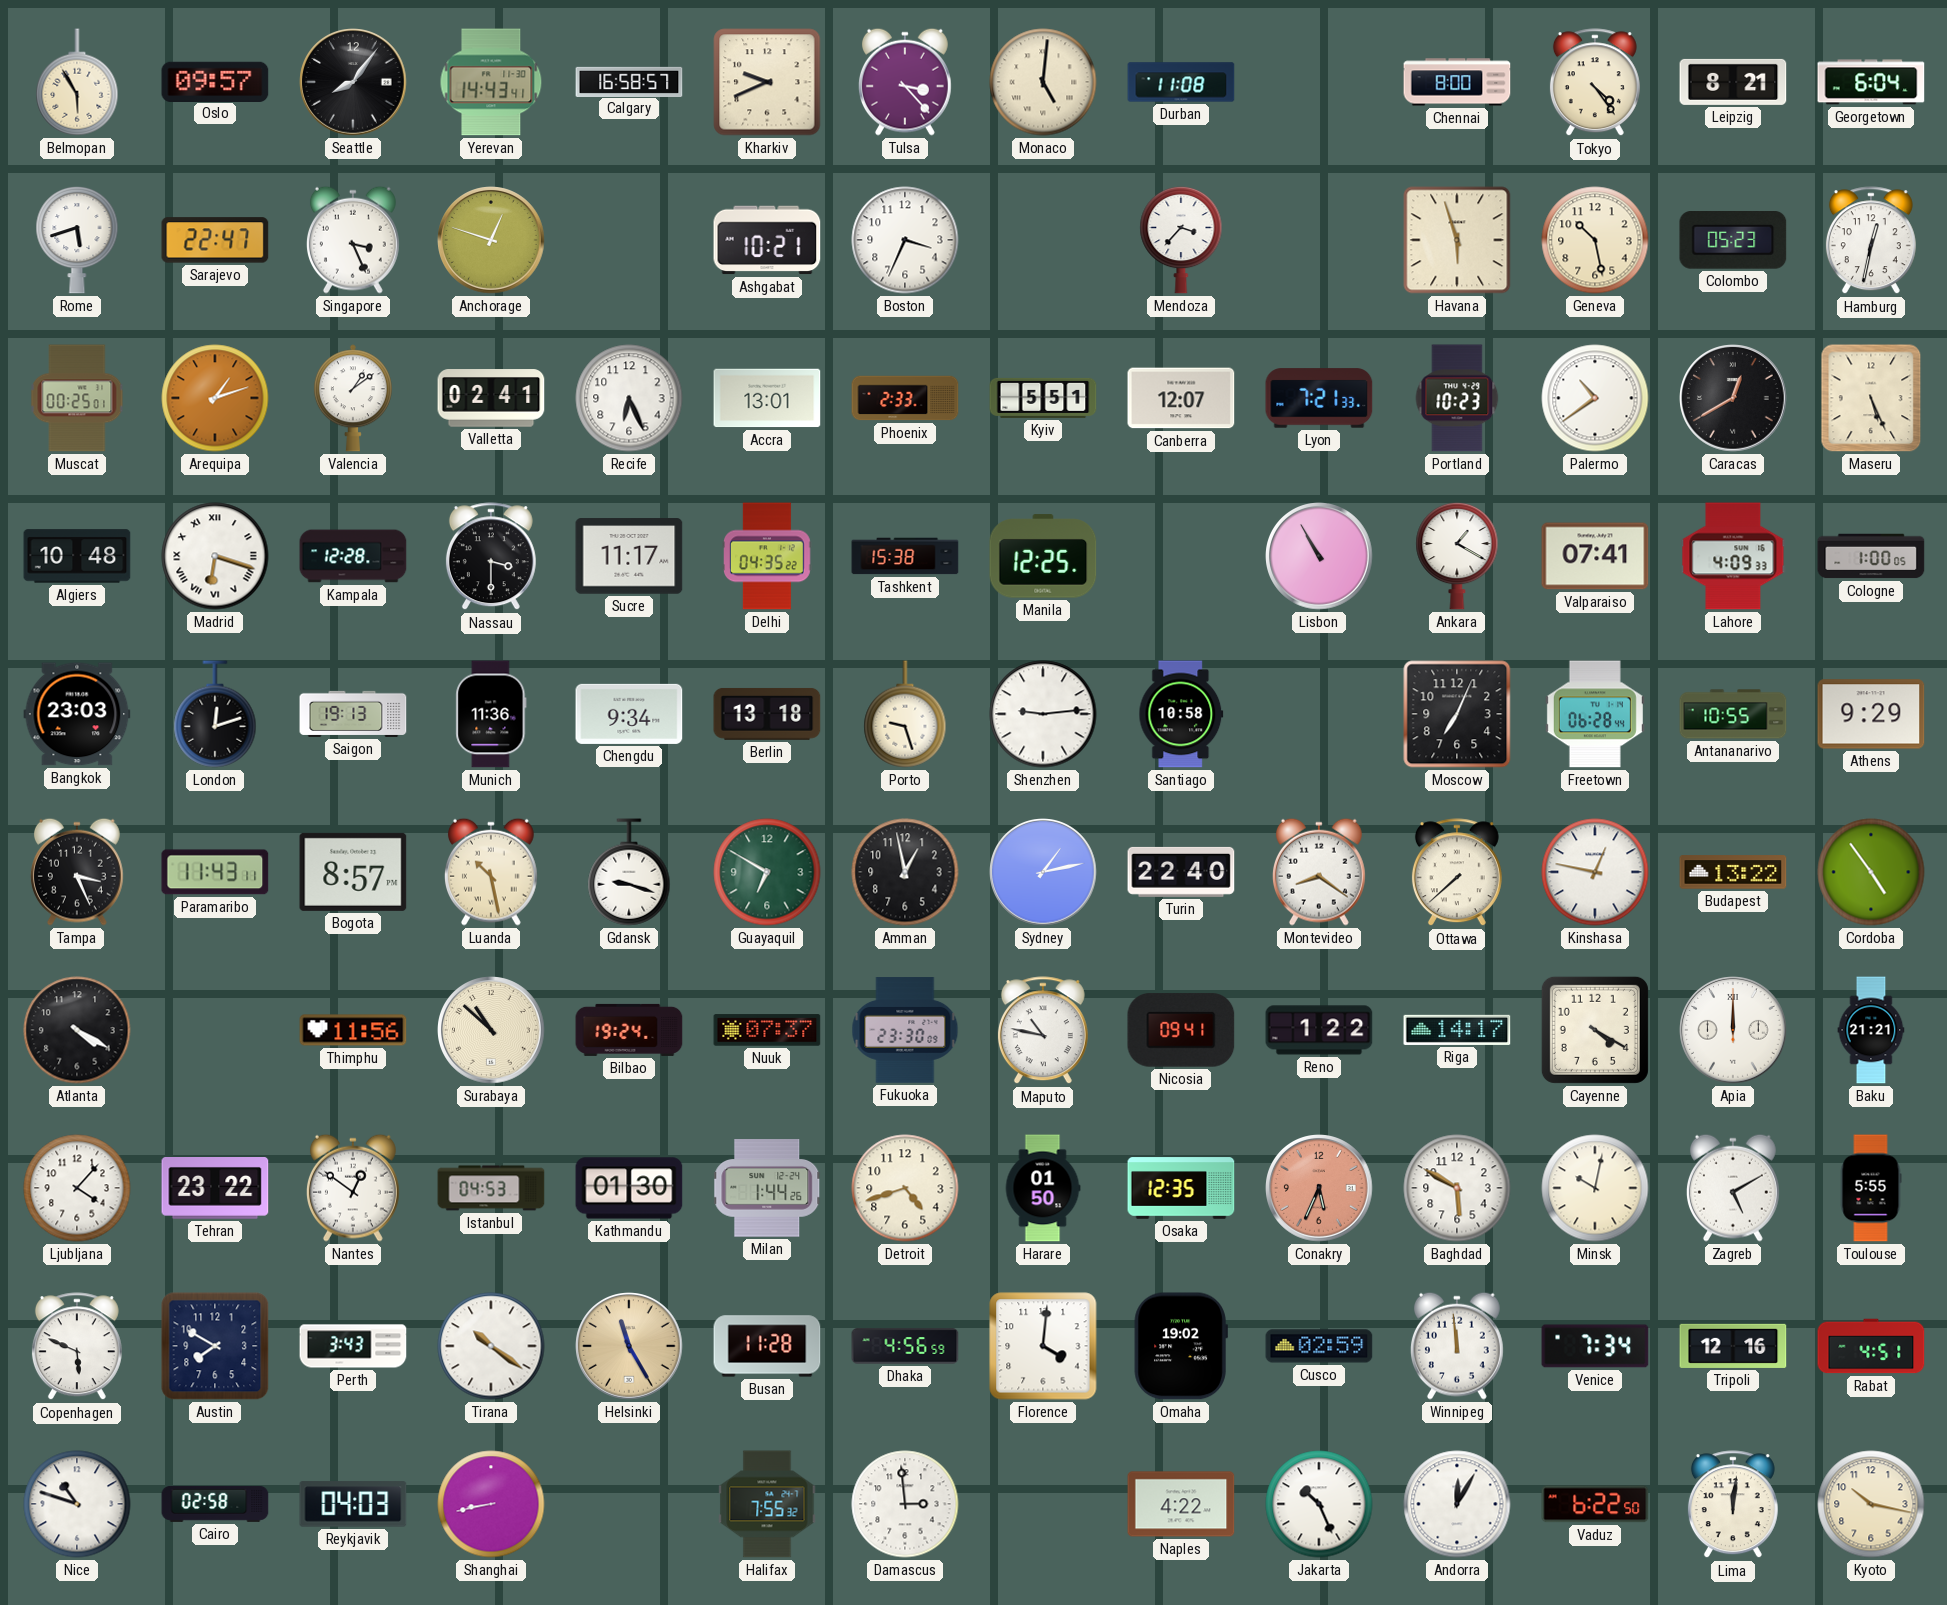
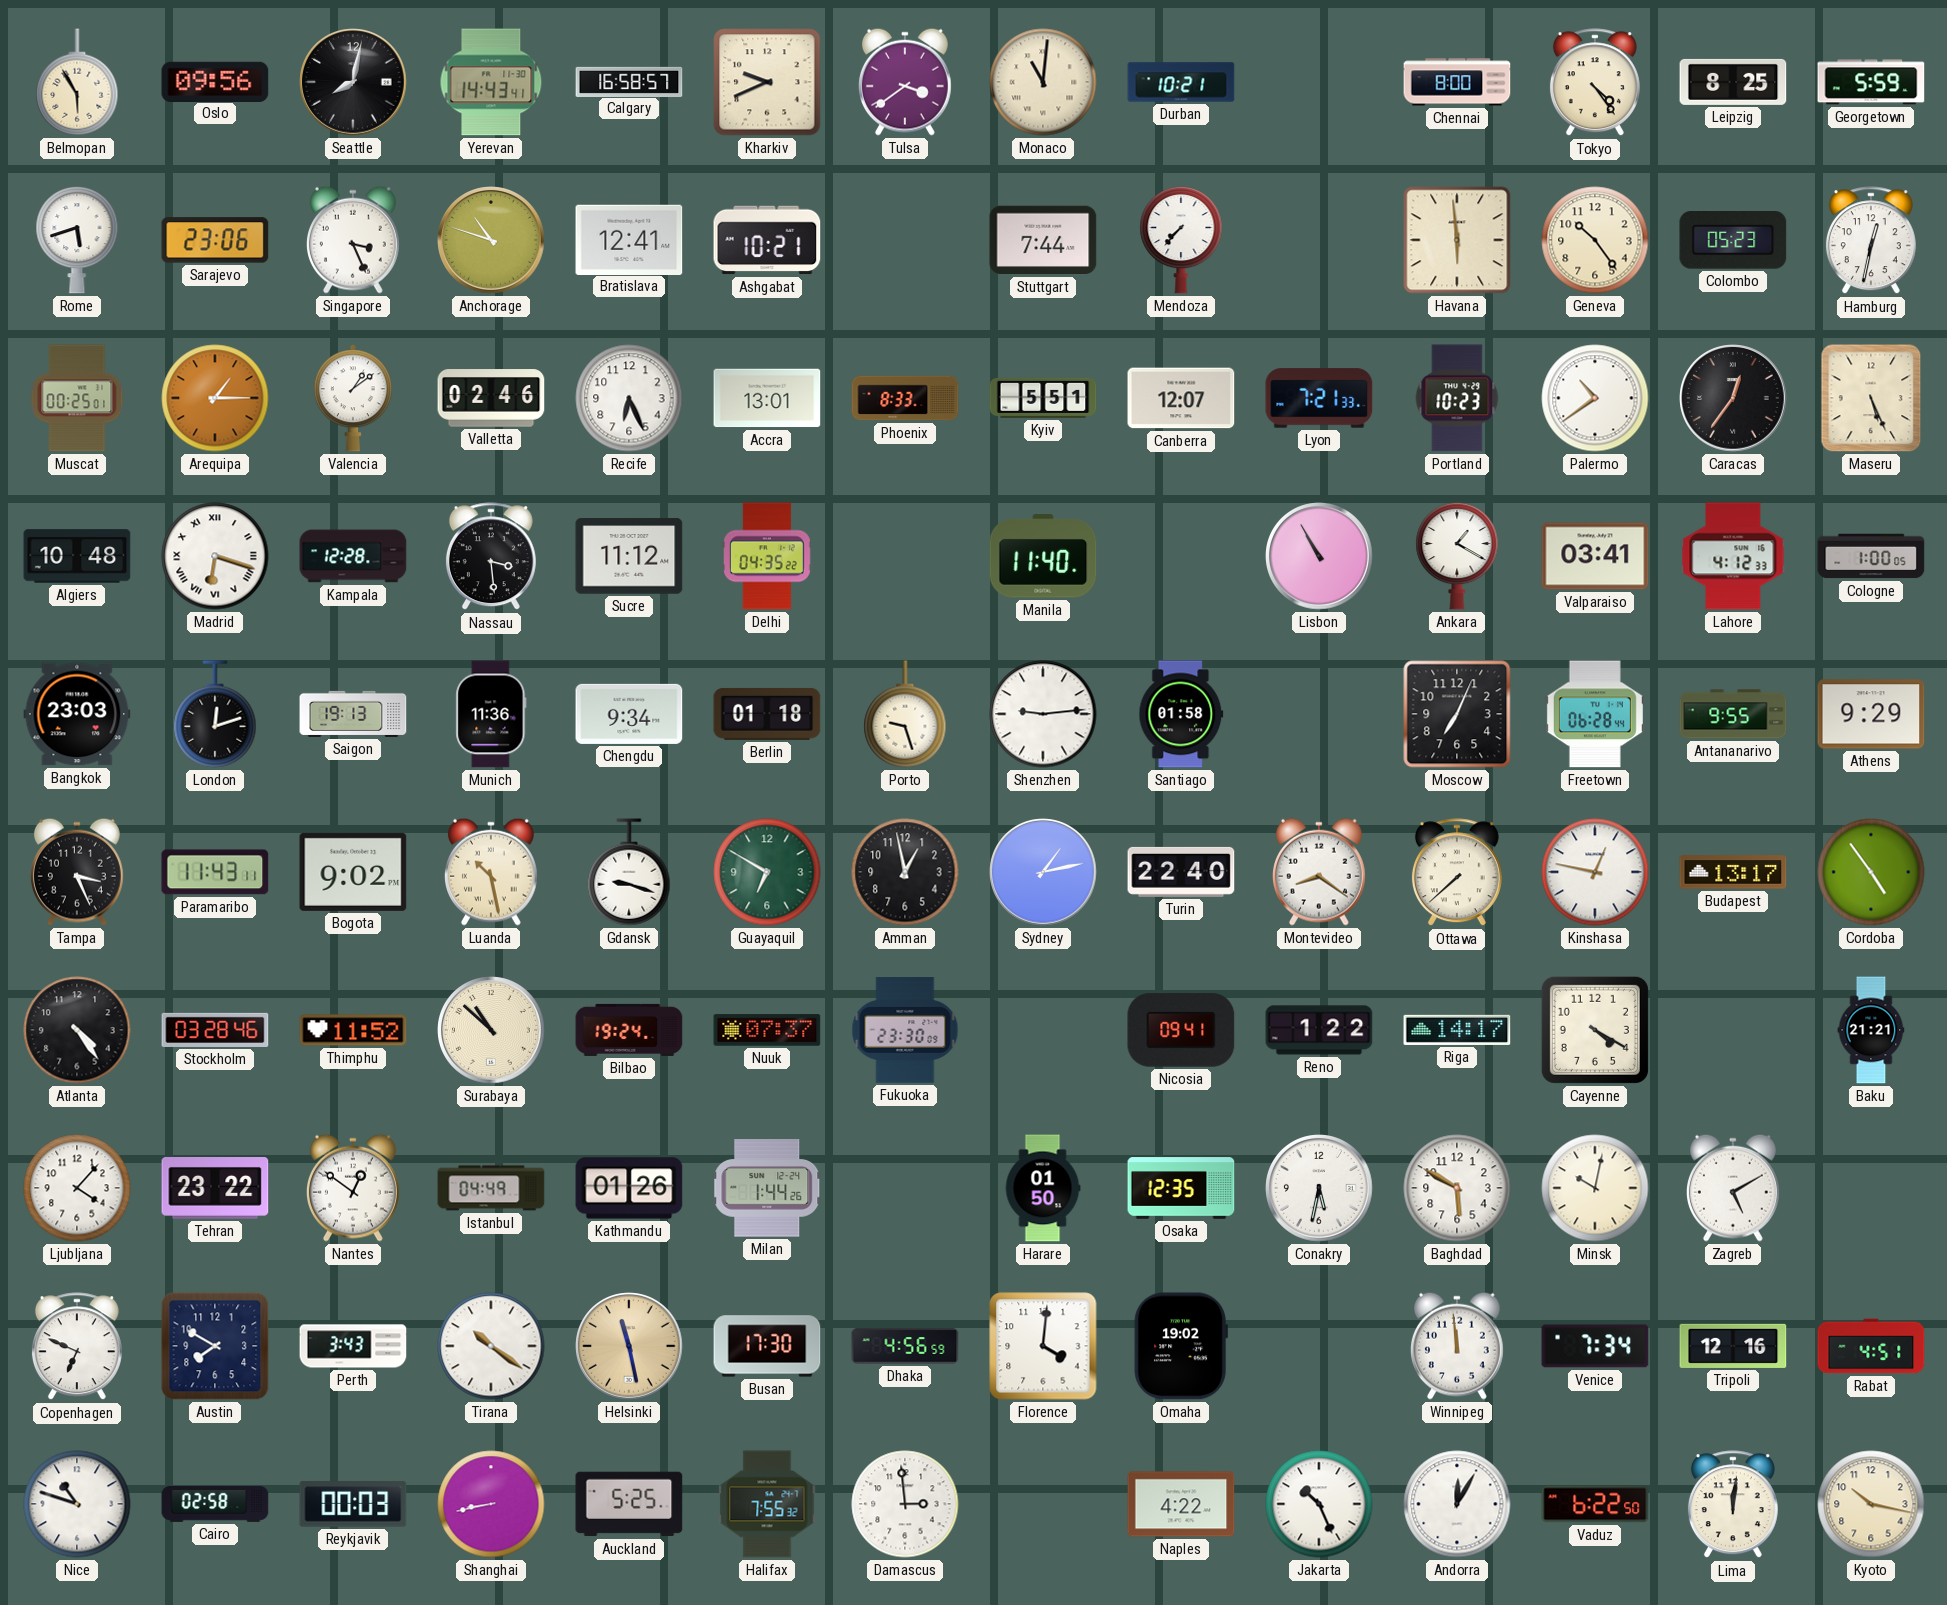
Oslo: 09:57 -> 09:56
Seattle: 8:06 -> 8:02
Tulsa: 3:23 -> 3:39
Monaco: 5:01 -> 11:01
Durban: 11:08 -> 10:21
Leipzig: 8:21 -> 8:25
Georgetown: 6:04 -> 5:59
Sarajevo: 22:47 -> 23:06
Anchorage: 12:48 -> 10:48
Bratislava: none -> 12:41
Boston: 3:34 -> none
Stuttgart: none -> 7:44
Mendoza: 3:37 -> 7:37
Havana: 5:57 -> 5:59
Geneva: 10:28 -> 10:24
Arequipa: 1:12 -> 1:15
Valletta: 02:41 -> 02:46
Phoenix: 2:33 -> 8:33
Caracas: 12:40 -> 12:36
Nassau: 3:30 -> 3:29
Sucre: 11:17 -> 11:12
Tashkent: 15:38 -> none
Manila: 12:25 -> 11:40
Valparaiso: 07:41 -> 03:41
Lahore: 4:09 -> 4:12
Berlin: 13:18 -> 01:18
Santiago: 10:58 -> 01:58
Antananarivo: 10:55 -> 9:55
Bogota: 8:57 -> 9:02
Budapest: 13:22 -> 13:17
Atlanta: 4:20 -> 4:24
Stockholm: none -> 03:28
Thimphu: 11:56 -> 11:52
Maputo: 10:47 -> none
Apia: 12:00 -> none
Istanbul: 04:53 -> 04:49
Kathmandu: 01:30 -> 01:26
Detroit: 4:42 -> none
Conakry: 5:34 -> 5:32
Conakry dial: salmon -> white
Toulouse: 5:55 -> none
Copenhagen: 5:49 -> 6:49
Helsinki: 11:25 -> 11:28
Busan: 11:28 -> 17:30
Cusco: 02:59 -> none
Reykjavik: 04:03 -> 00:03
Auckland: none -> 5:25
